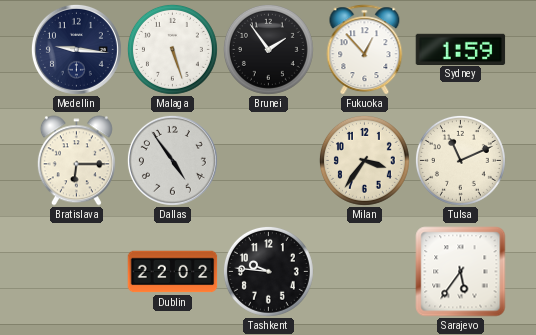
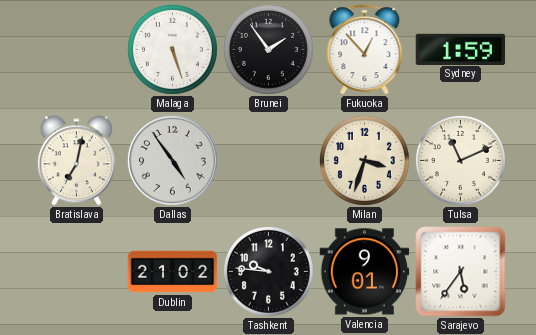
Medellin: 9:16 -> none
Bratislava: 6:15 -> 7:02
Milan: 3:36 -> 3:33
Dublin: 22:02 -> 21:02
Valencia: none -> 9:01
